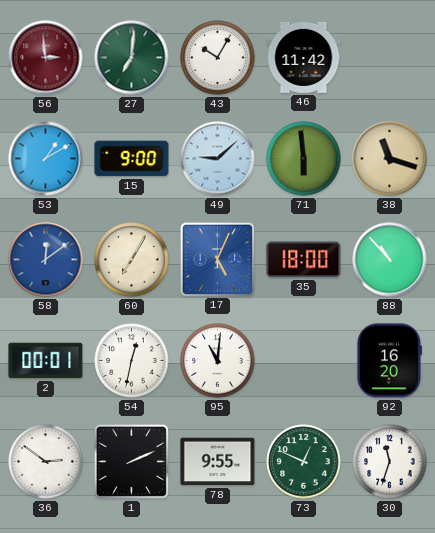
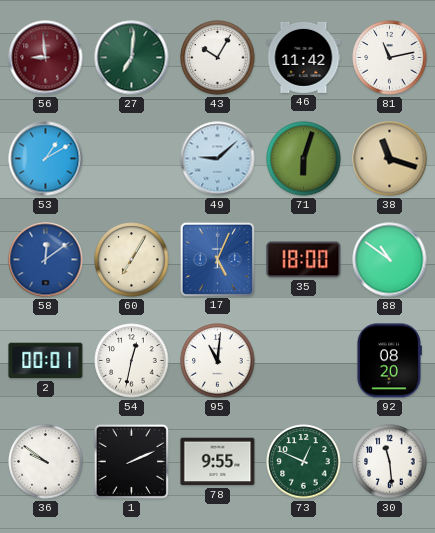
56: 2:59 -> 8:59
81: none -> 11:13
15: 9:00 -> none
71: 5:59 -> 6:03
88: 10:53 -> 10:51
92: 16:20 -> 08:20
36: 2:51 -> 9:51
30: 11:33 -> 11:29
